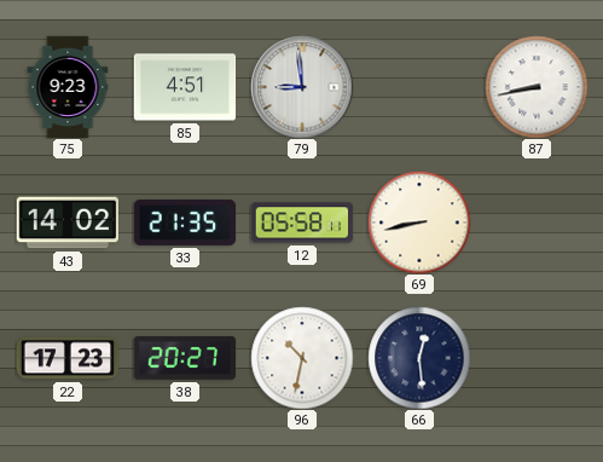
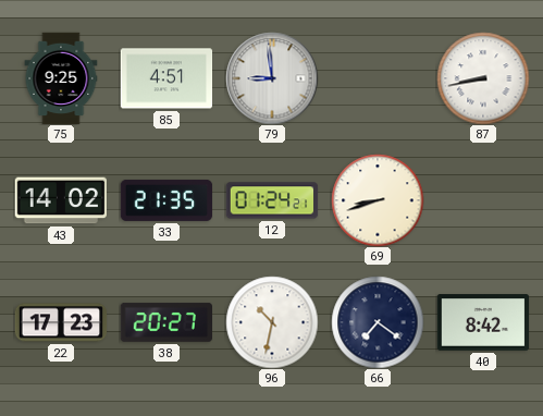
75: 9:23 -> 9:25
12: 05:58 -> 01:24
69: 8:43 -> 8:42
66: 12:29 -> 7:21
40: none -> 8:42
